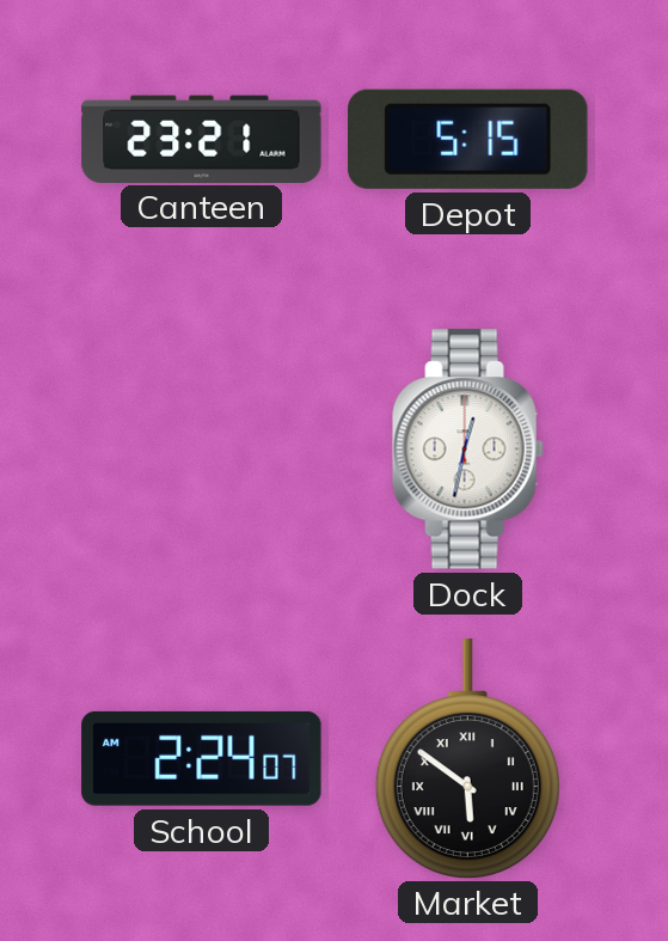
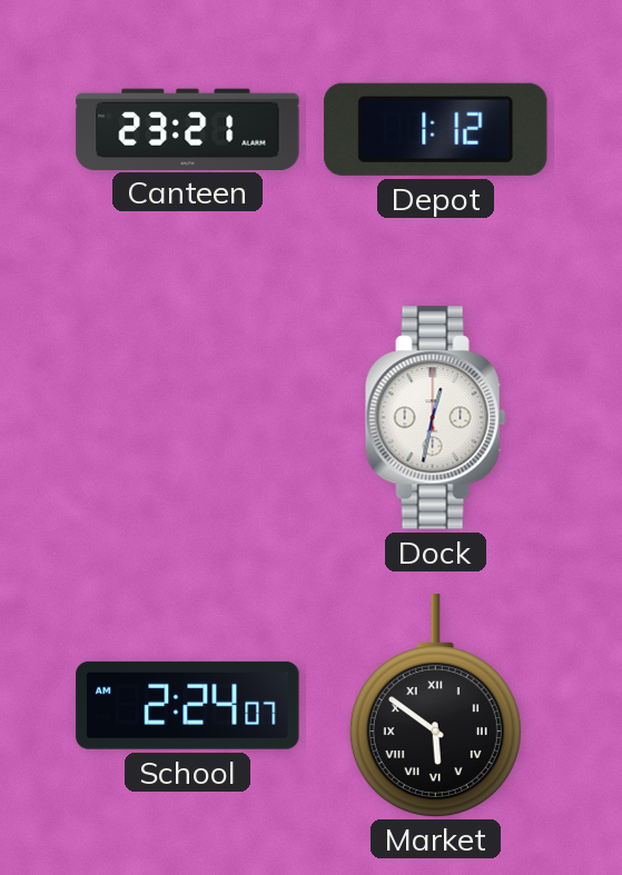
Depot: 5:15 -> 1:12
